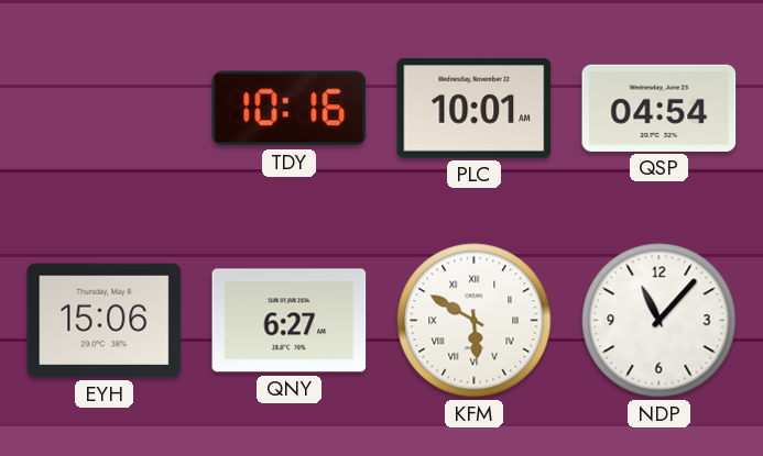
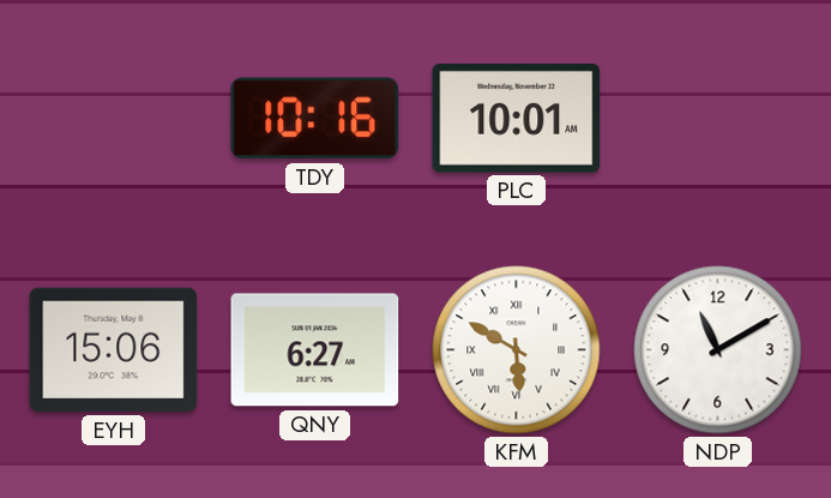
QSP: 04:54 -> none
NDP: 11:07 -> 11:10
